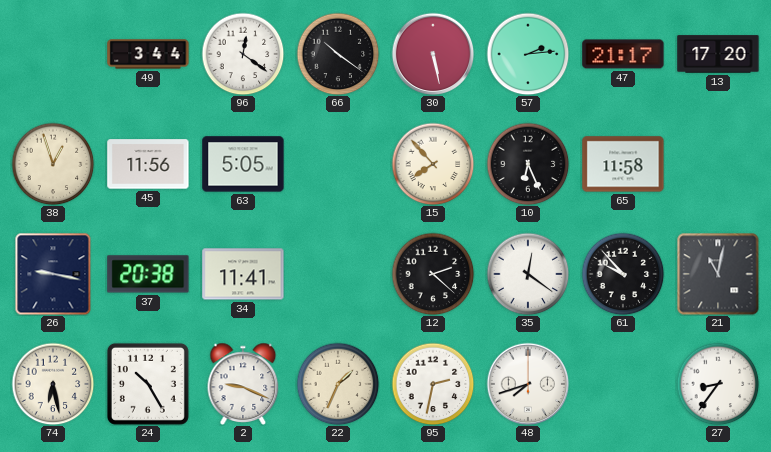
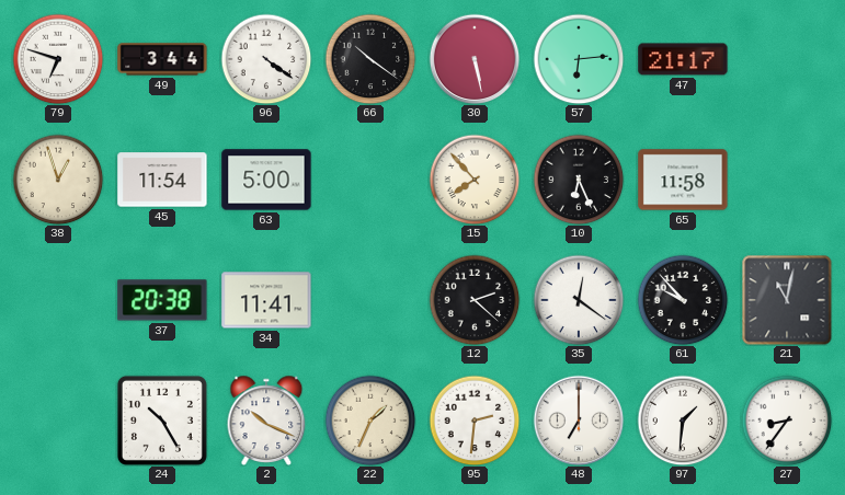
79: none -> 6:48
96: 12:21 -> 4:21
57: 2:14 -> 6:14
13: 17:20 -> none
45: 11:56 -> 11:54
63: 5:05 -> 5:00
26: 9:17 -> none
74: 6:28 -> none
2: 9:19 -> 10:19
95: 2:32 -> 2:31
48: 7:42 -> 7:00
97: none -> 1:31
